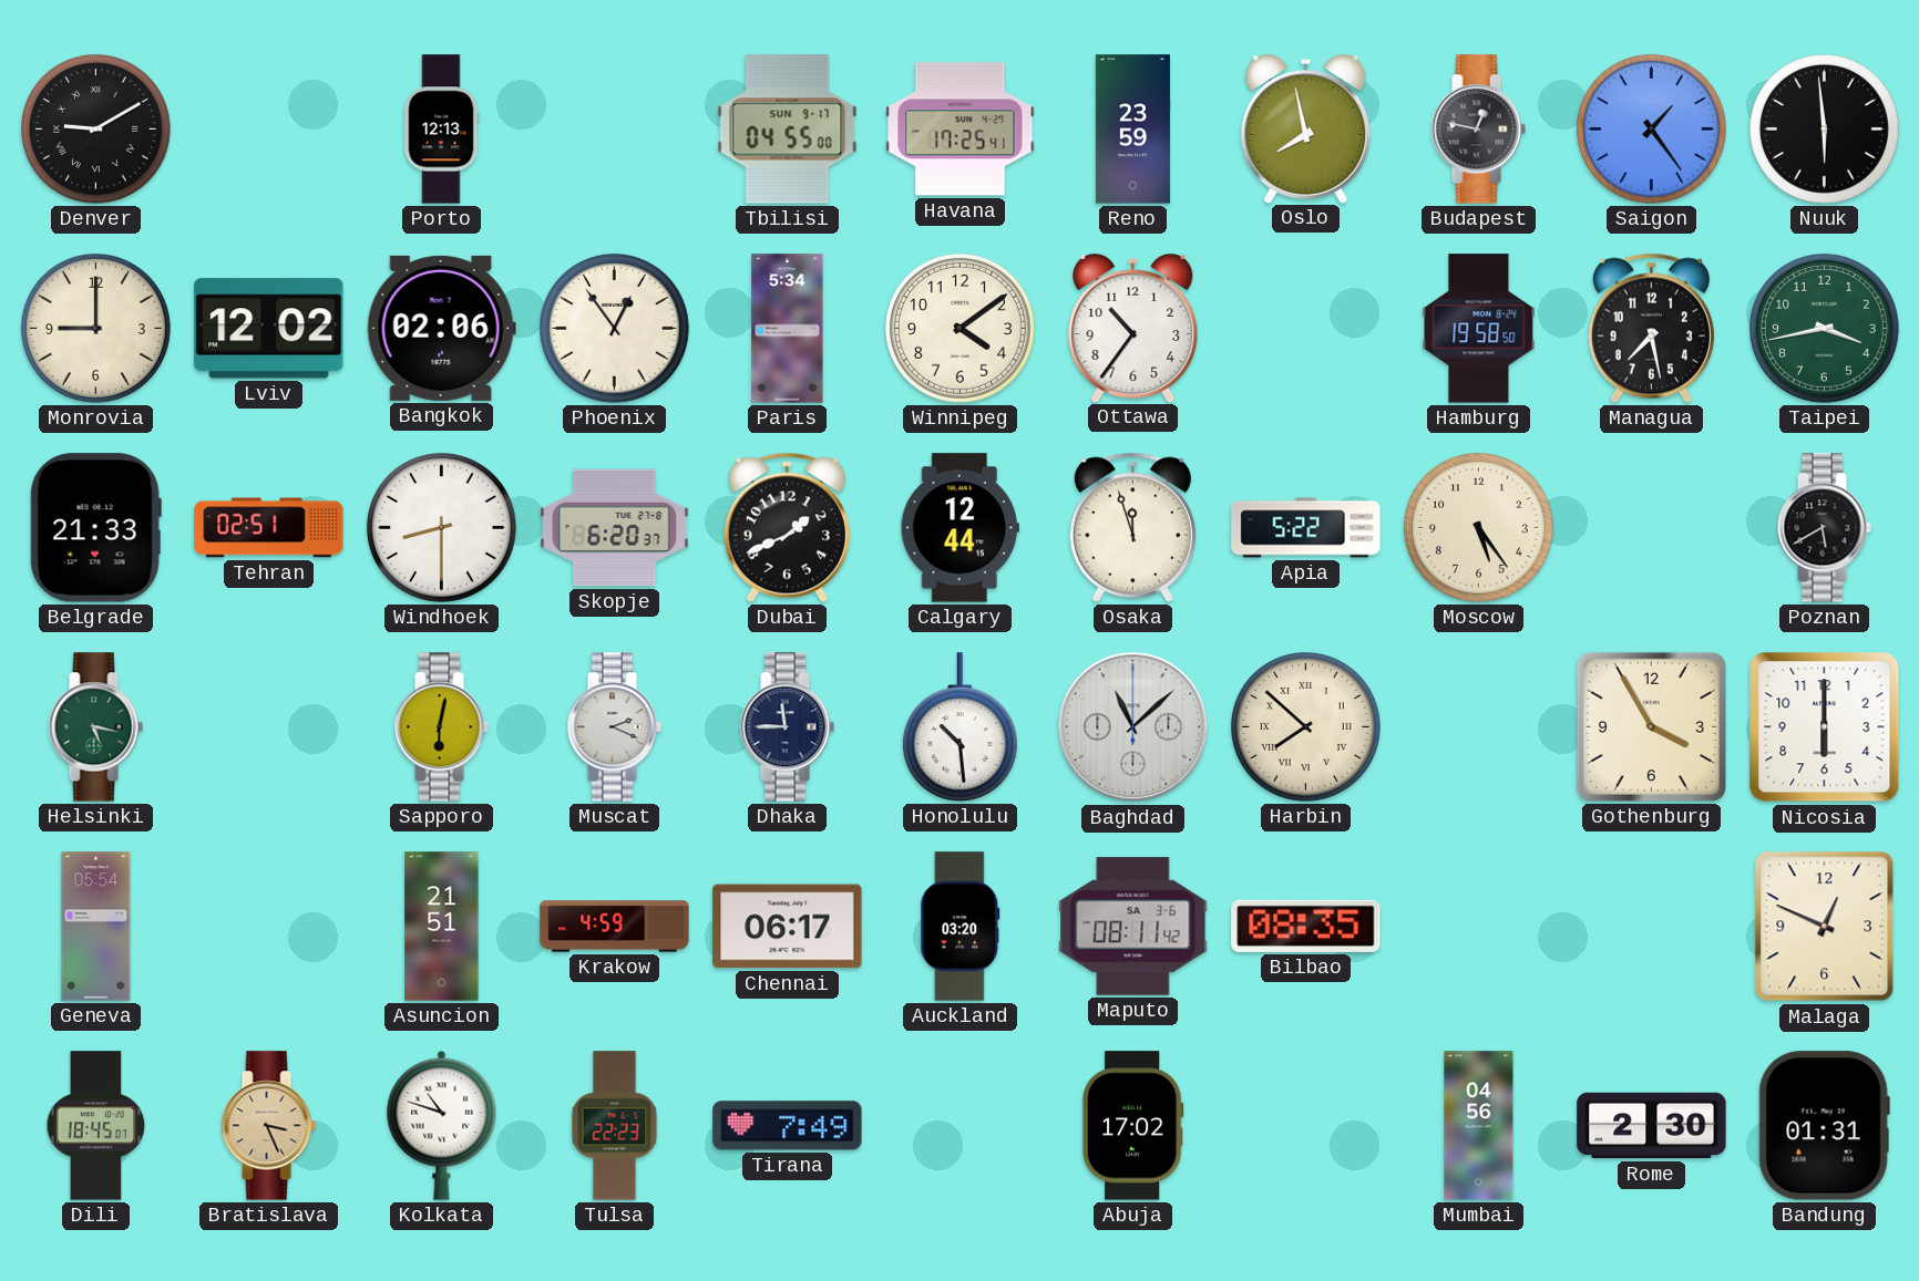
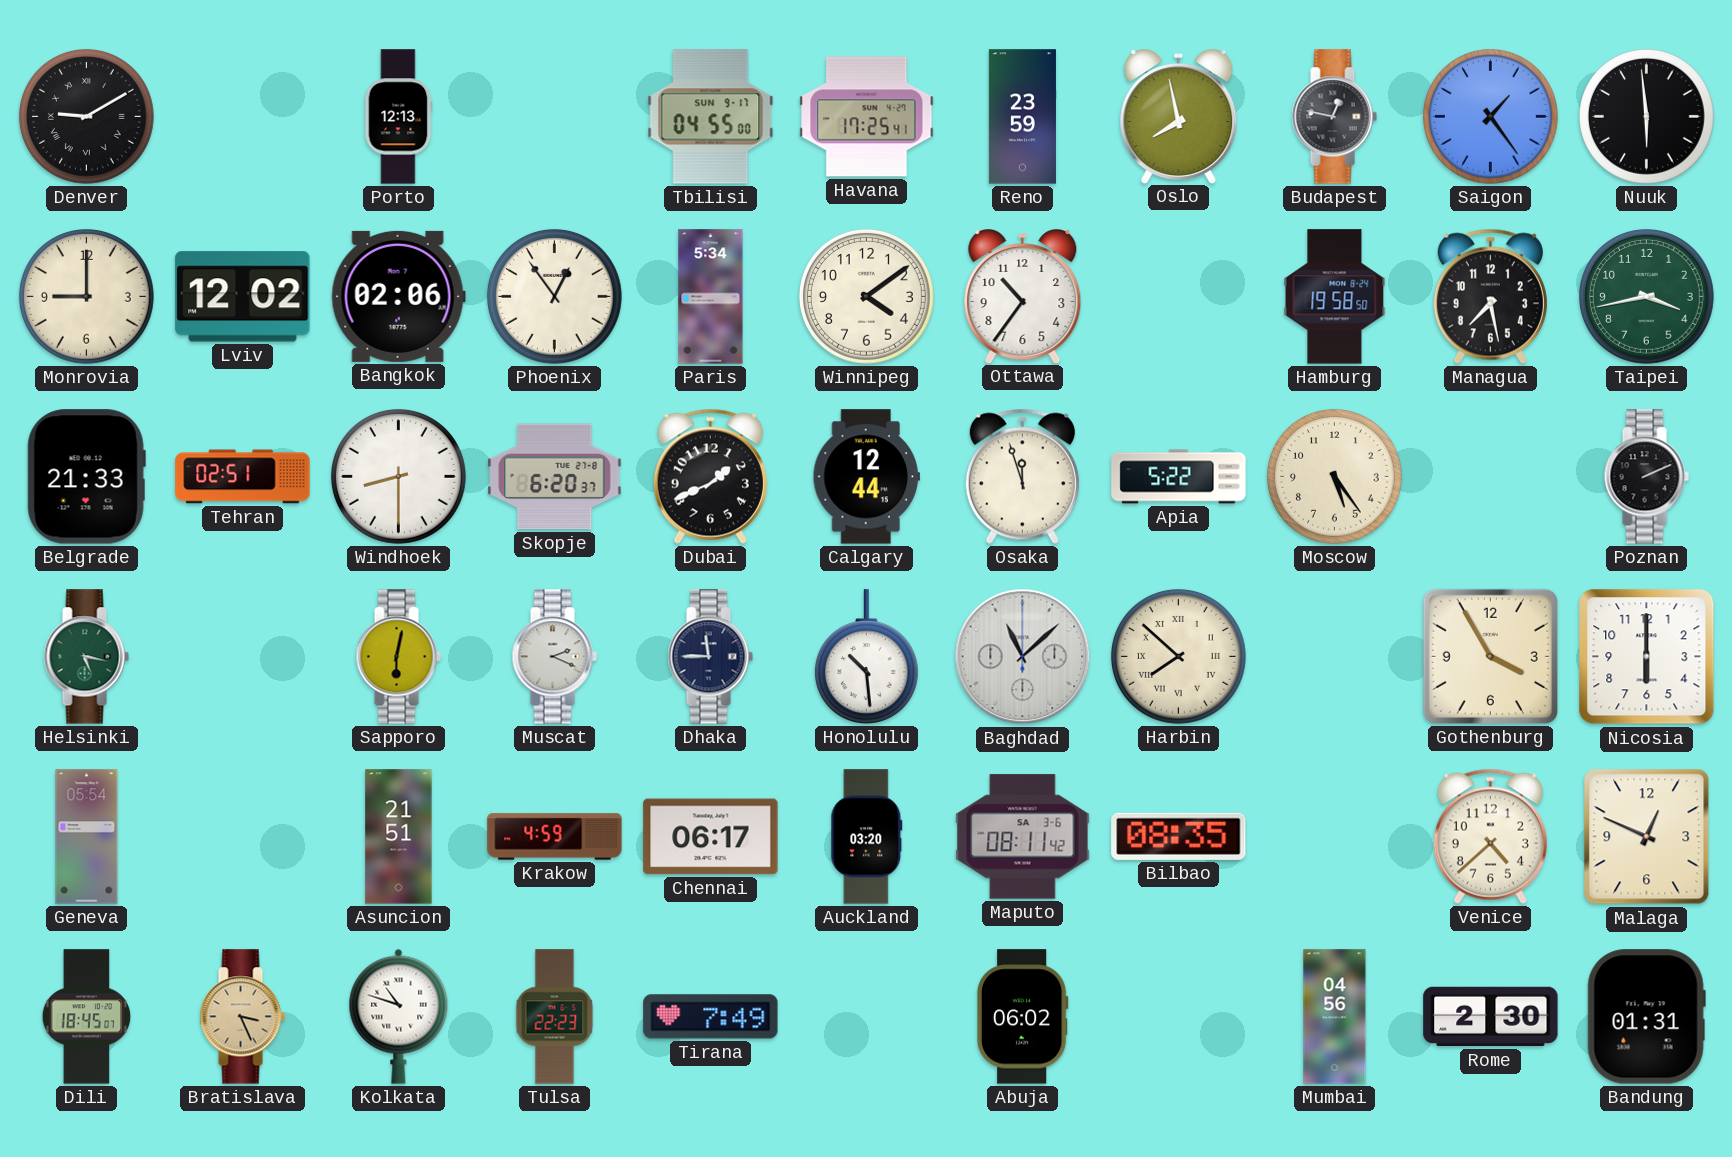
Poznan: 5:40 -> 2:11
Venice: none -> 4:38
Abuja: 17:02 -> 06:02
